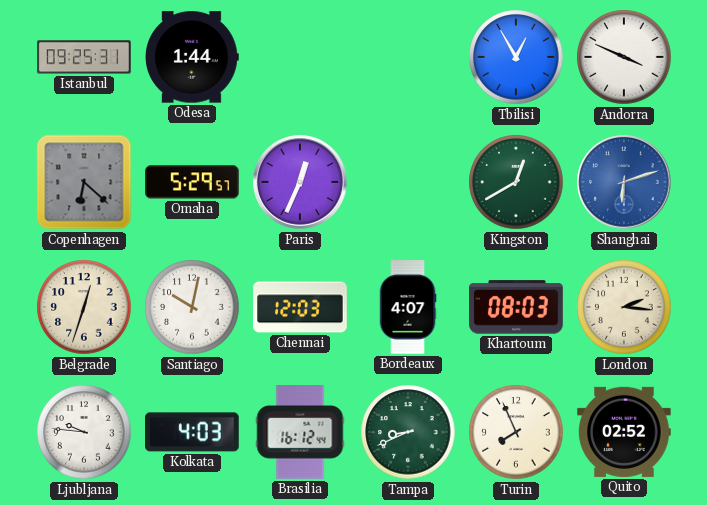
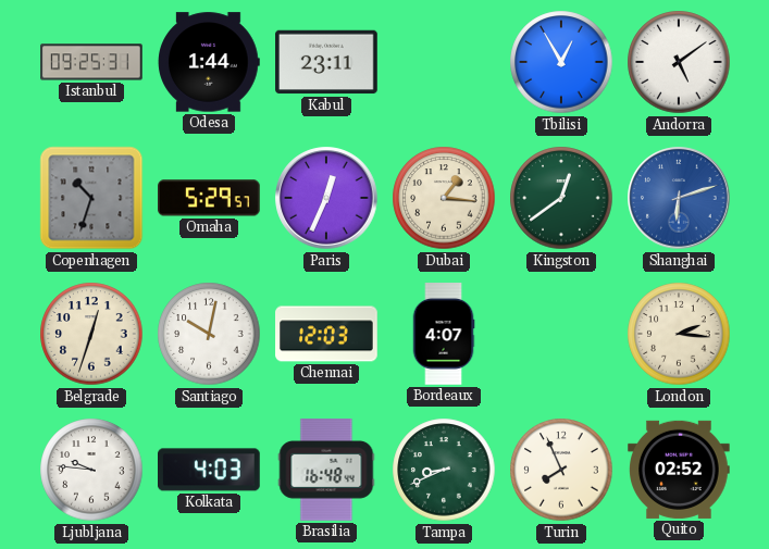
Kabul: none -> 23:11
Andorra: 3:49 -> 5:09
Copenhagen: 6:22 -> 10:33
Dubai: none -> 1:16
Kingston: 12:40 -> 12:39
Khartoum: 08:03 -> none
Brasilia: 16:12 -> 16:48
